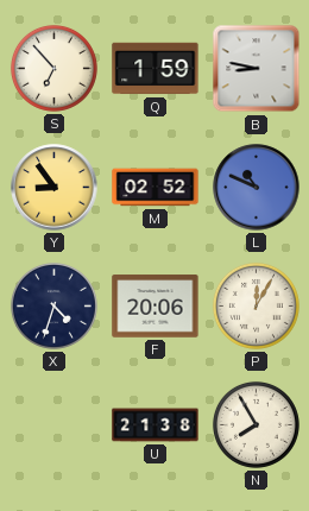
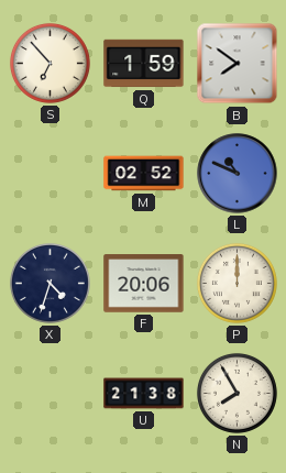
B: 8:47 -> 7:51
Y: 8:54 -> none
P: 12:05 -> 12:00
